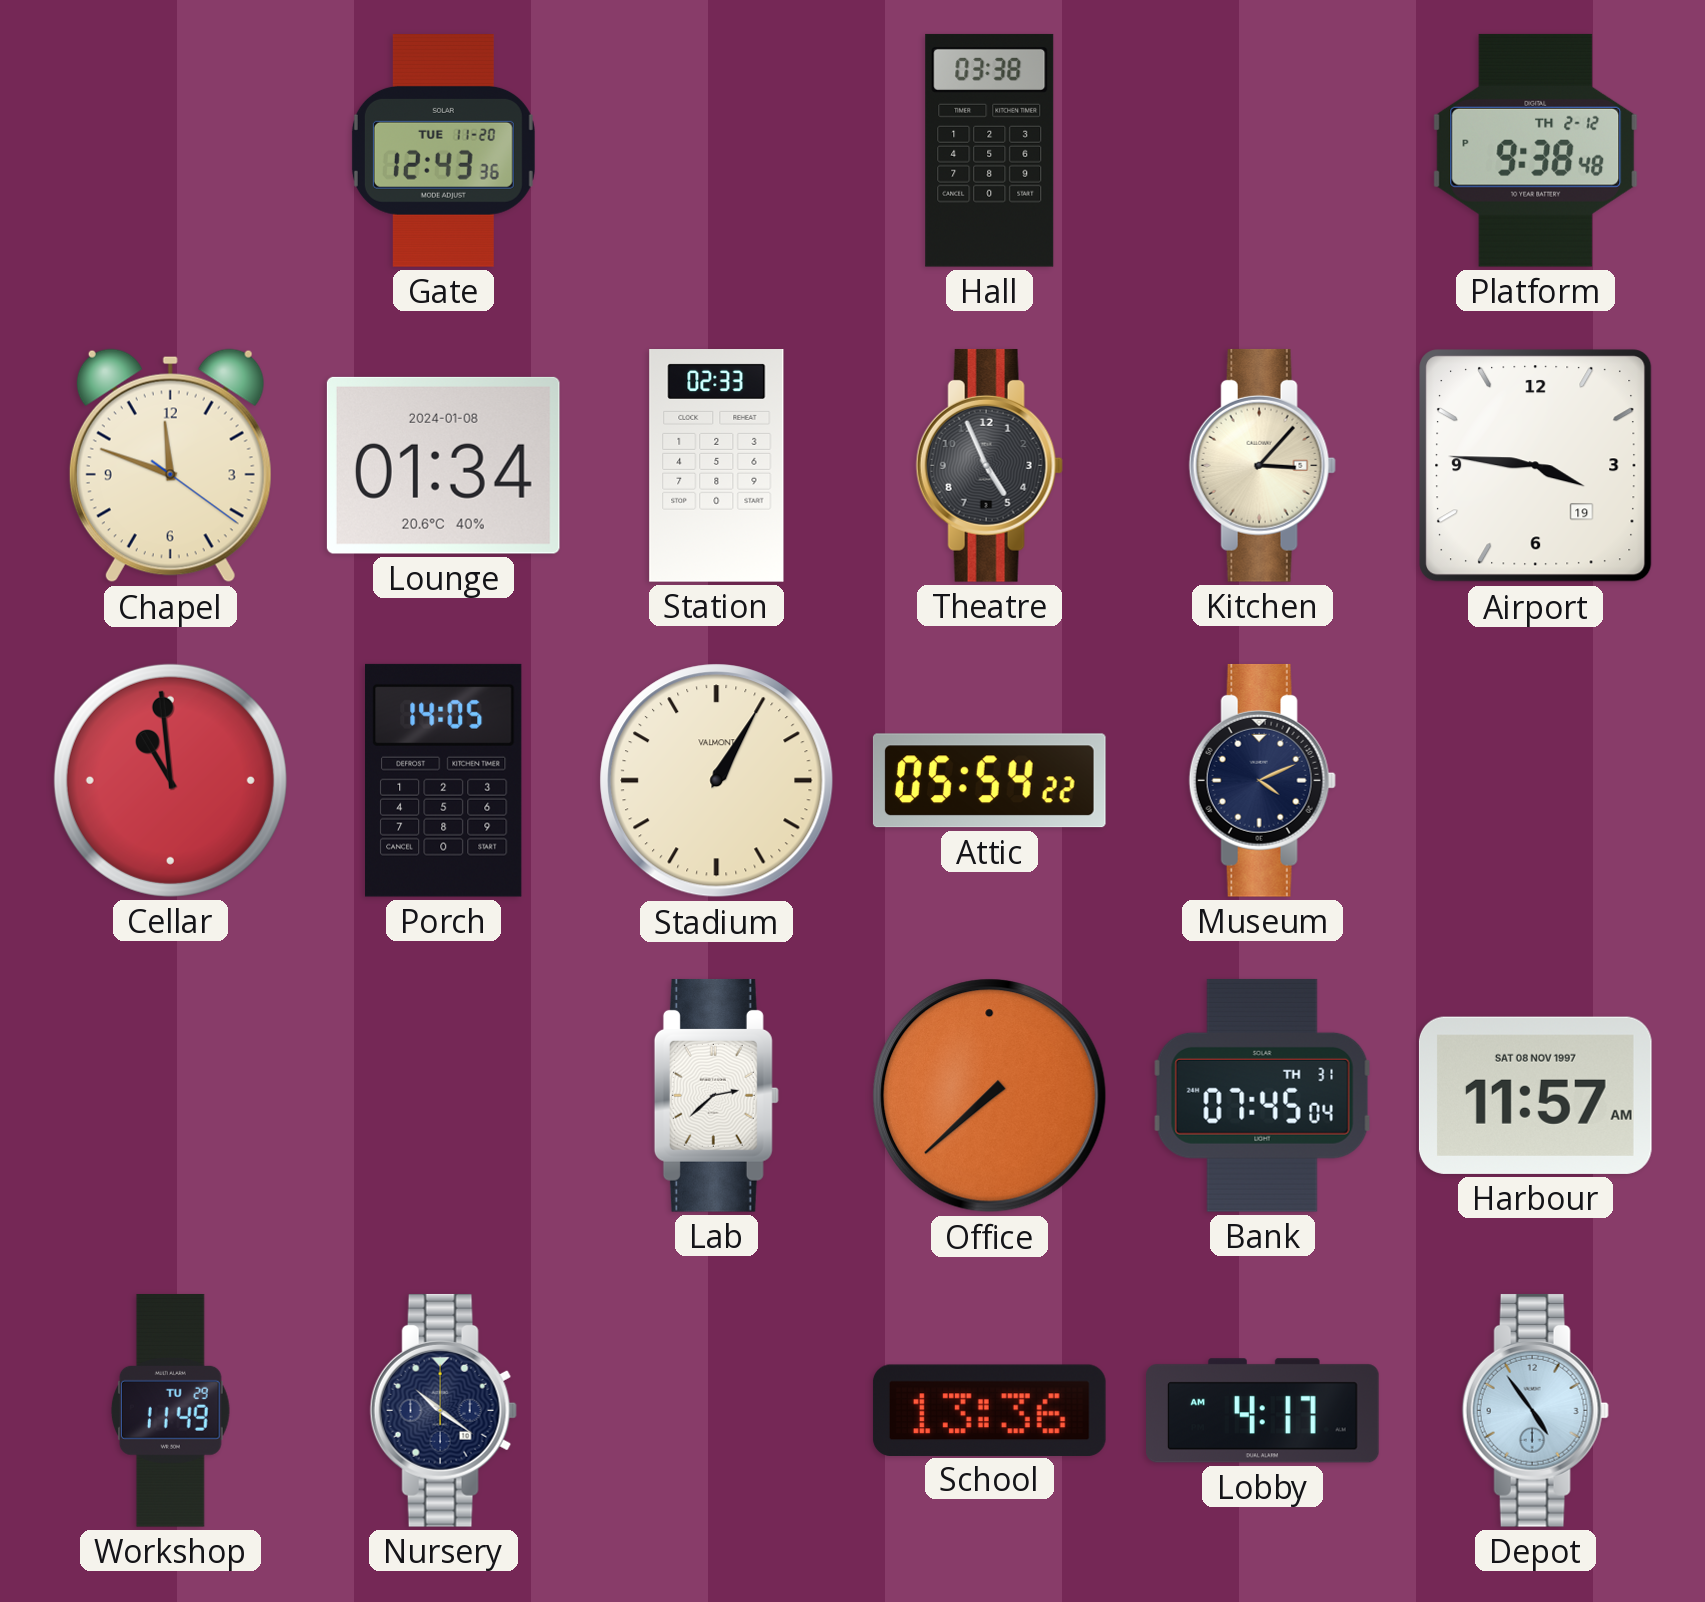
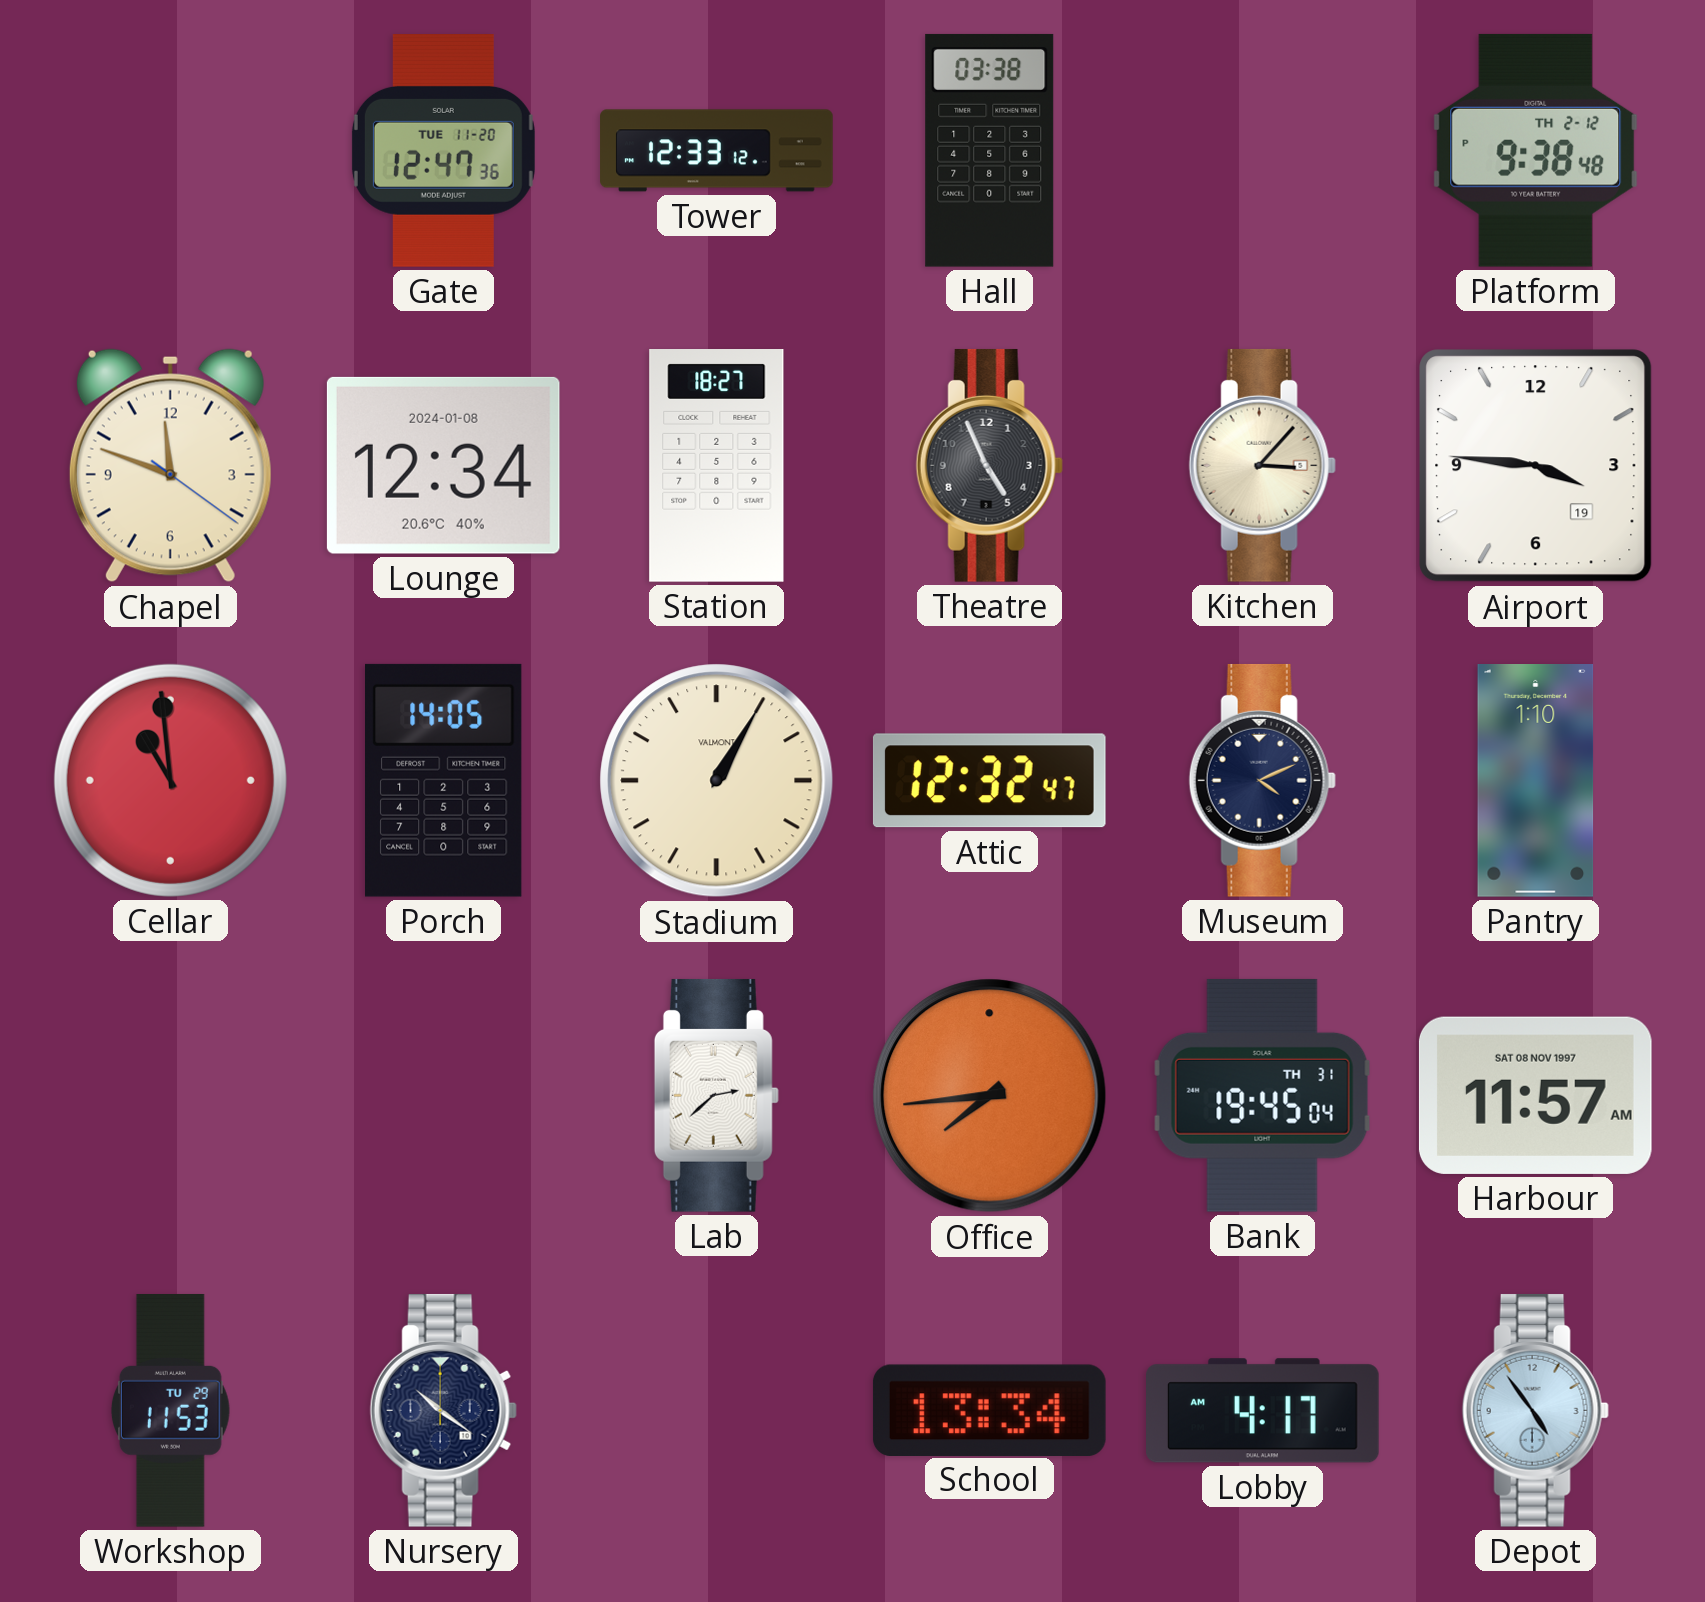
Gate: 12:43 -> 12:47
Tower: none -> 12:33
Lounge: 01:34 -> 12:34
Station: 02:33 -> 18:27
Attic: 05:54 -> 12:32
Pantry: none -> 1:10
Office: 7:38 -> 7:44
Bank: 07:45 -> 19:45
Workshop: 11:49 -> 11:53
School: 13:36 -> 13:34
